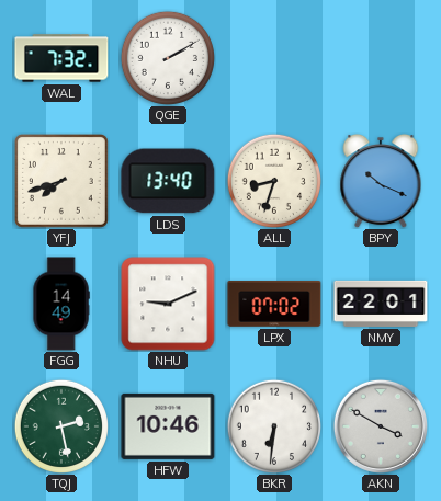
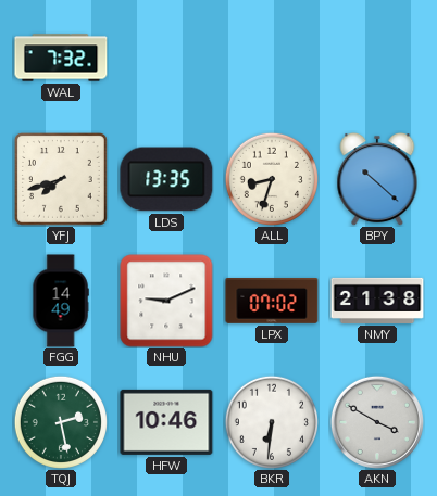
QGE: 2:10 -> none
LDS: 13:40 -> 13:35
BPY: 10:19 -> 10:22
NMY: 22:01 -> 21:38
